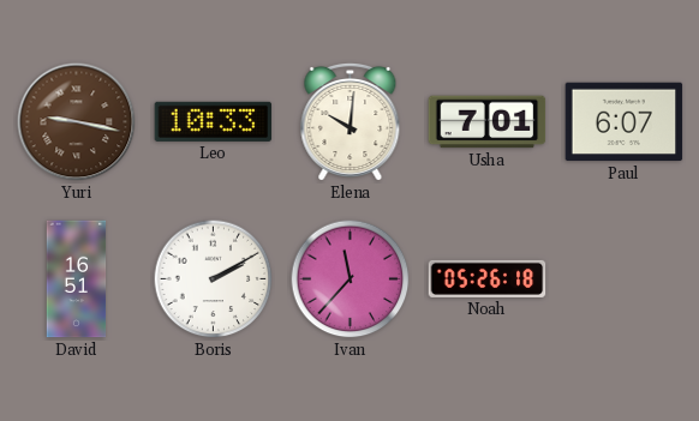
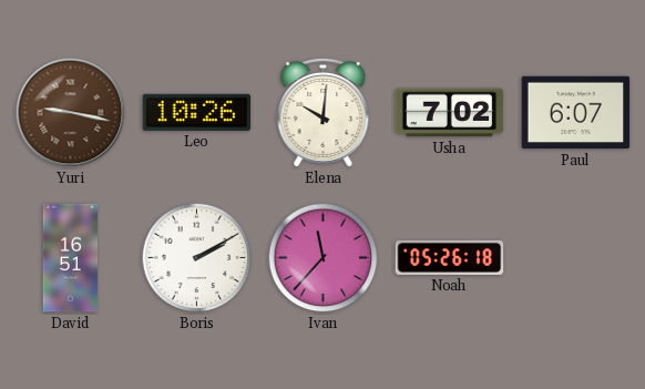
Leo: 10:33 -> 10:26
Usha: 7:01 -> 7:02
